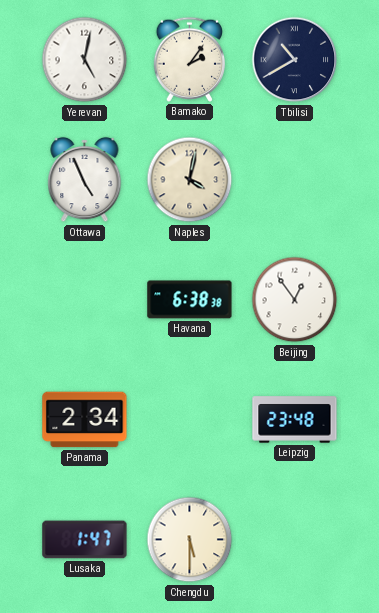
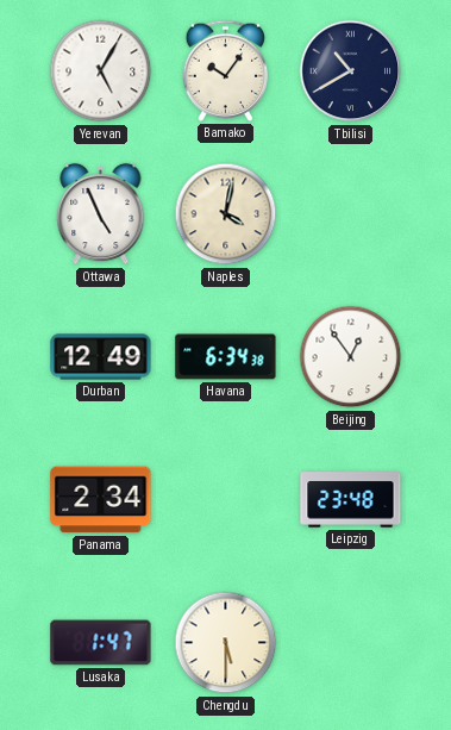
Yerevan: 5:02 -> 5:05
Bamako: 2:06 -> 10:06
Durban: none -> 12:49
Havana: 6:38 -> 6:34
